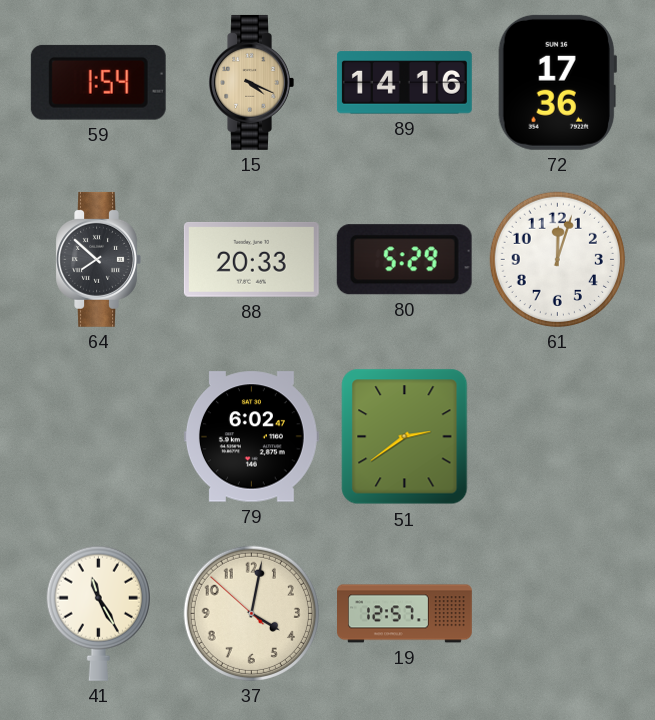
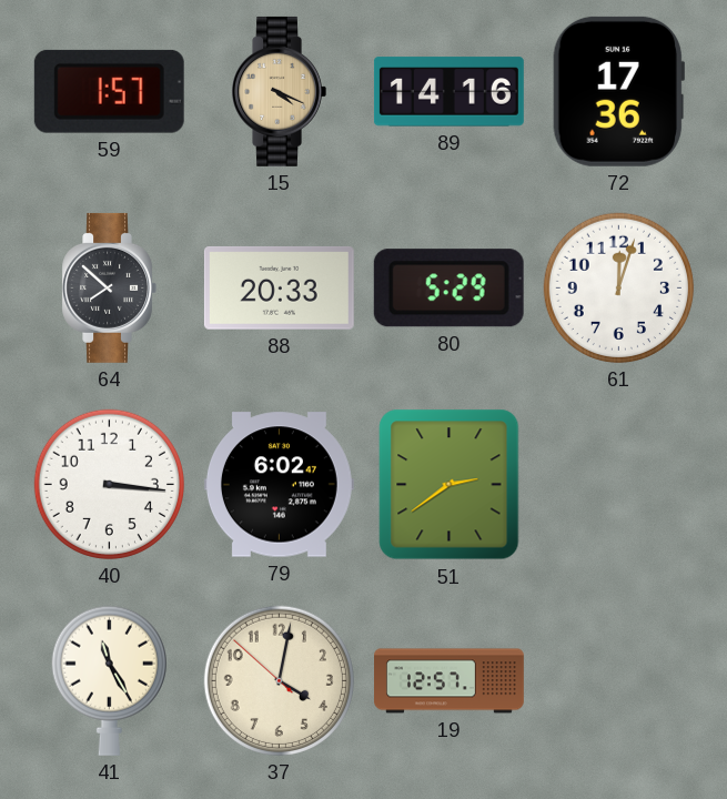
59: 1:54 -> 1:57
40: none -> 3:16
